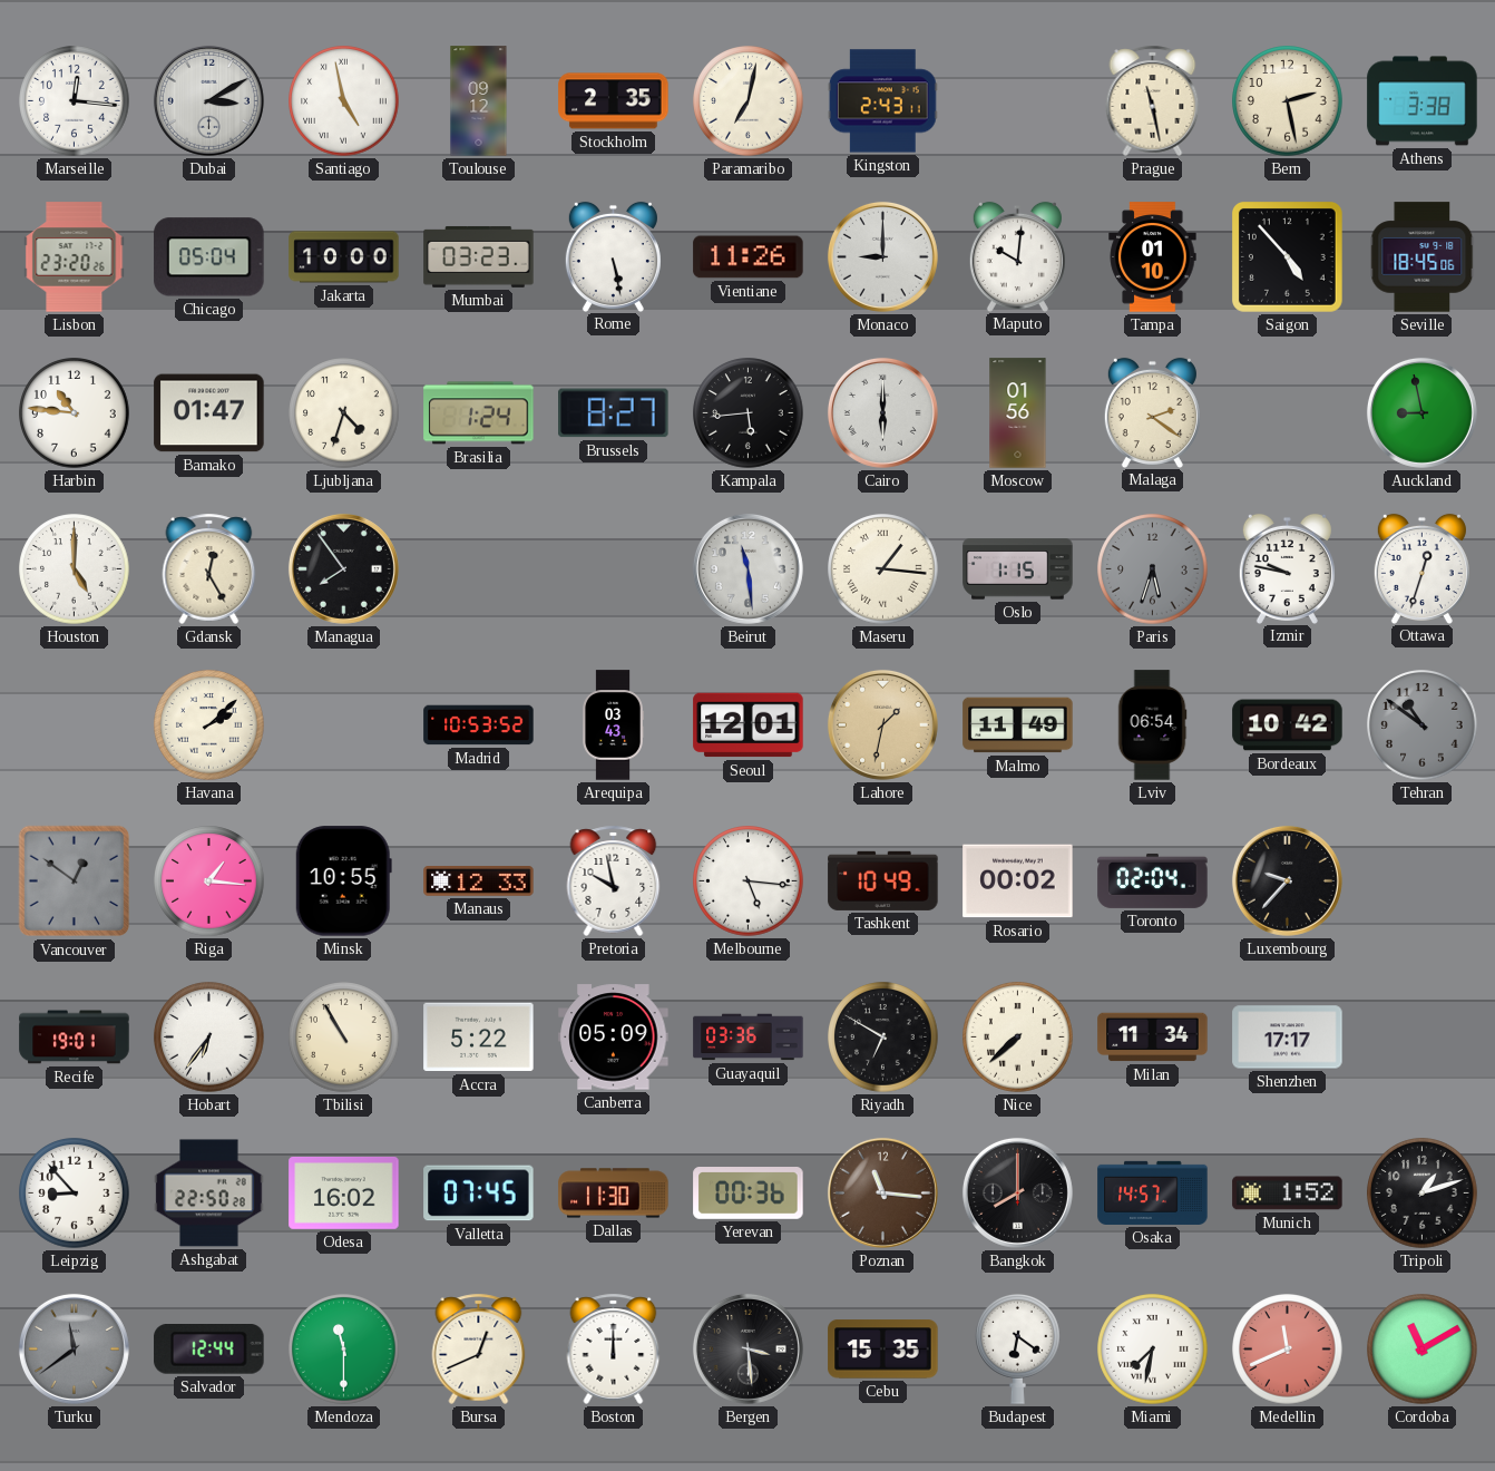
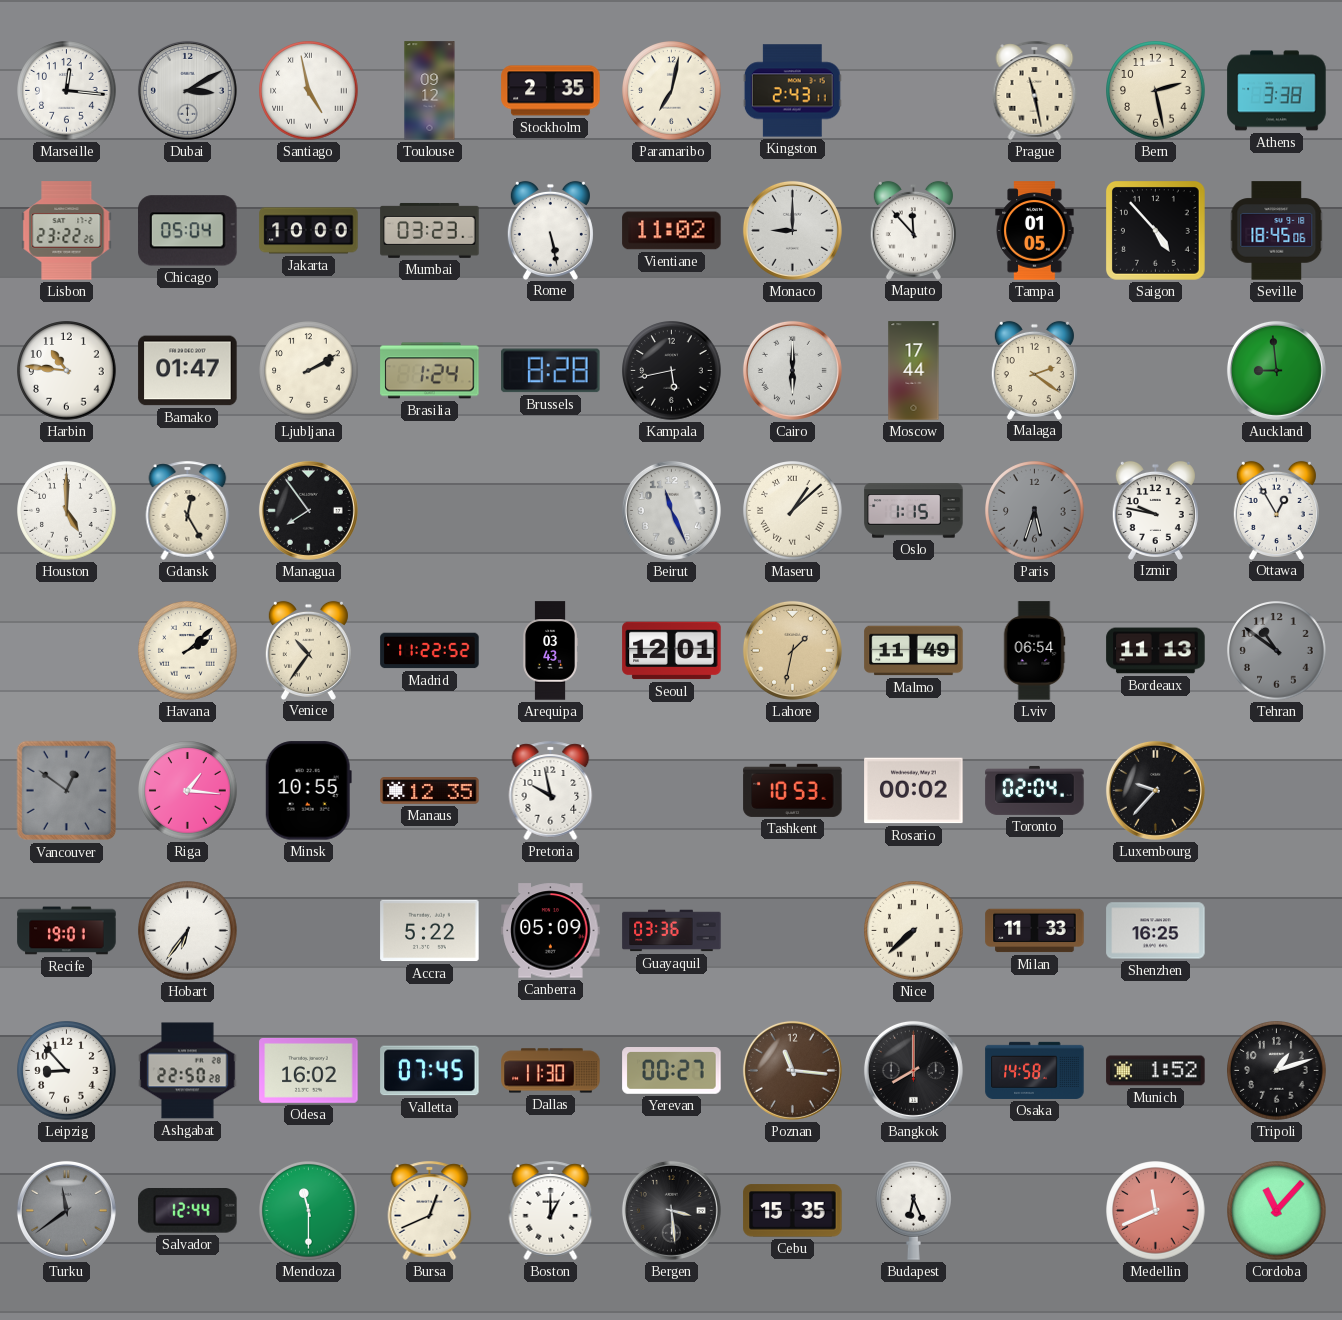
Lisbon: 23:20 -> 23:22
Vientiane: 11:26 -> 11:02
Maputo: 10:01 -> 11:53
Tampa: 01:10 -> 01:05
Ljubljana: 4:33 -> 2:10
Brussels: 8:27 -> 8:28
Kampala: 5:44 -> 5:43
Moscow: 01:56 -> 17:44
Auckland: 8:58 -> 8:59
Beirut: 11:29 -> 11:26
Maseru: 1:16 -> 1:08
Ottawa: 12:33 -> 12:55
Venice: none -> 10:36
Madrid: 10:53 -> 11:22
Bordeaux: 10:42 -> 11:13
Manaus: 12:33 -> 12:35
Melbourne: 5:16 -> none
Tashkent: 10:49 -> 10:53
Tbilisi: 10:55 -> none
Riyadh: 6:50 -> none
Milan: 11:34 -> 11:33
Shenzhen: 17:17 -> 16:25
Yerevan: 00:36 -> 00:27
Osaka: 14:57 -> 14:58
Boston: 12:00 -> 1:00
Budapest: 6:21 -> 6:26
Miami: 7:32 -> none
Cordoba: 11:10 -> 11:07
